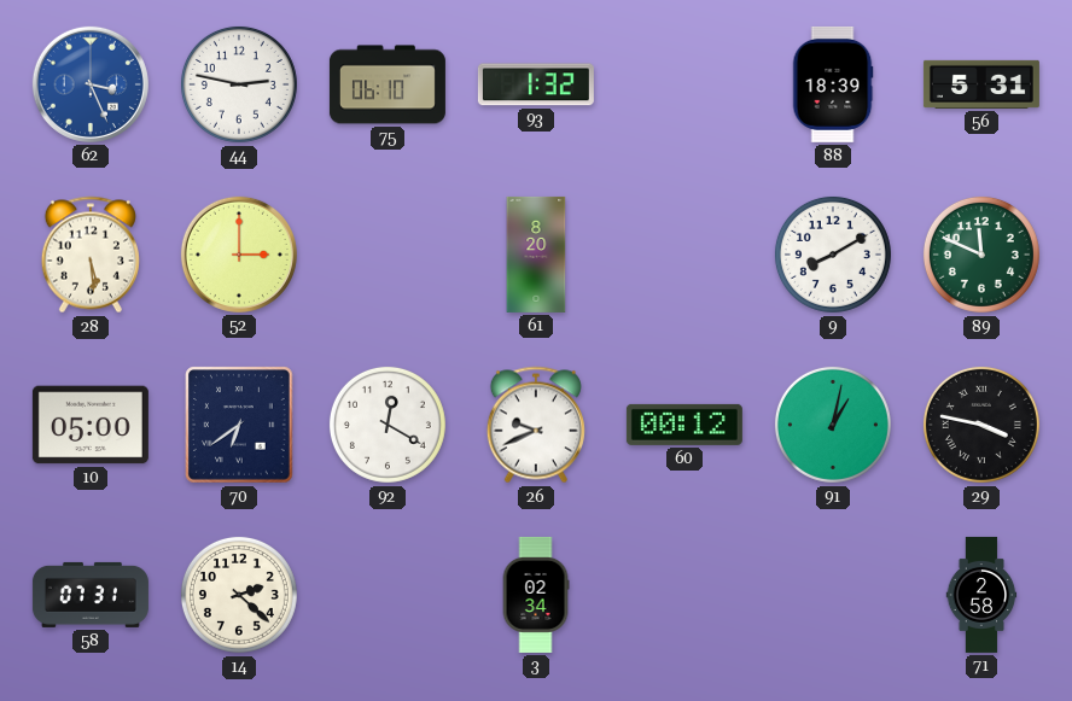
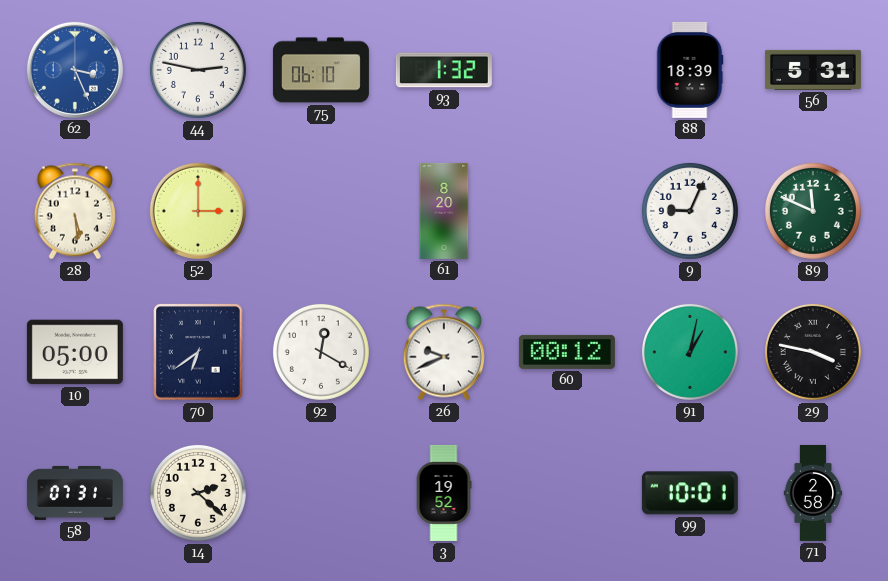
9: 8:10 -> 9:04
3: 02:34 -> 19:52
99: none -> 10:01
